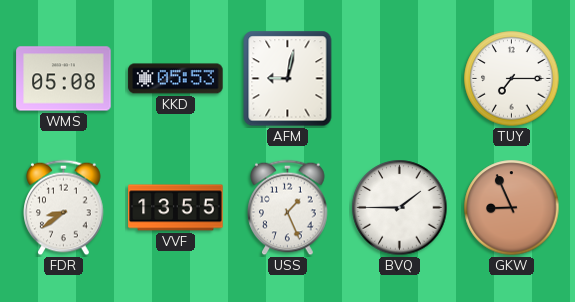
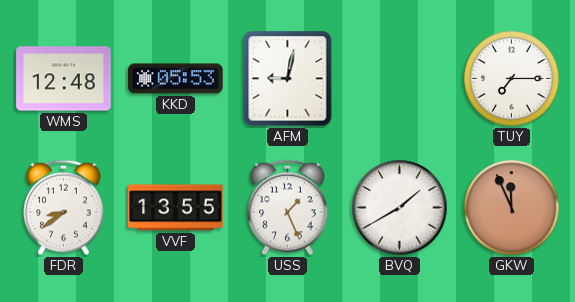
WMS: 05:08 -> 12:48
BVQ: 1:45 -> 1:40
GKW: 8:56 -> 11:56
